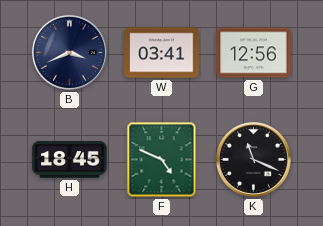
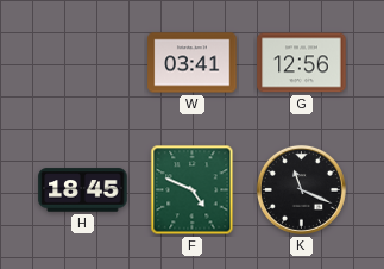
B: 3:41 -> none
